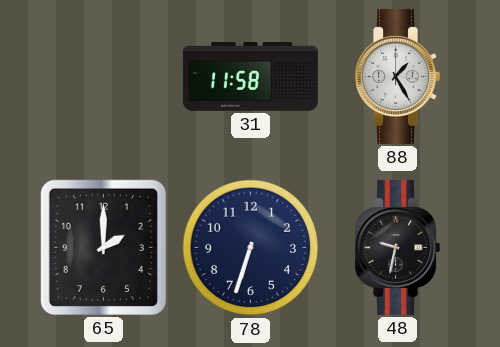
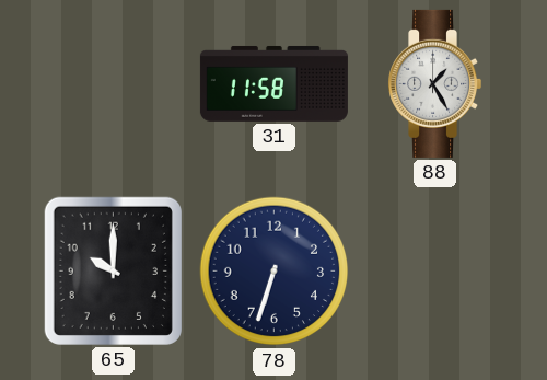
65: 2:00 -> 10:00
48: 9:32 -> none
